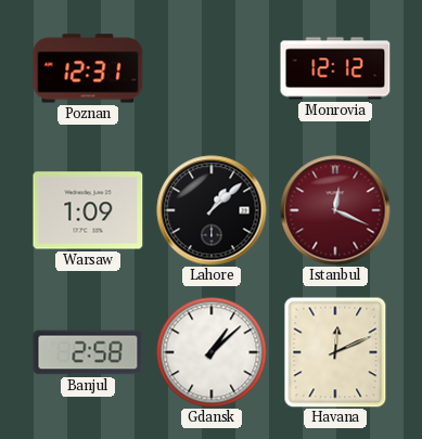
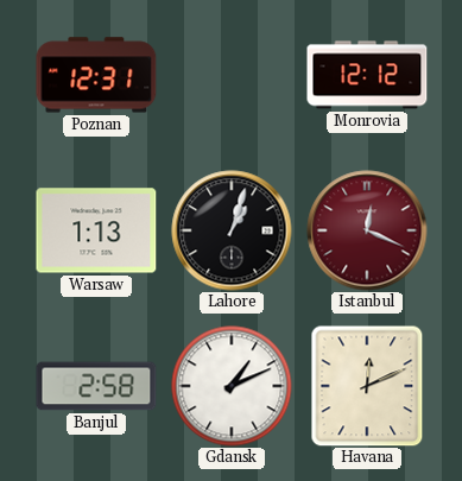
Warsaw: 1:09 -> 1:13
Lahore: 1:08 -> 1:03
Gdansk: 1:08 -> 1:11
